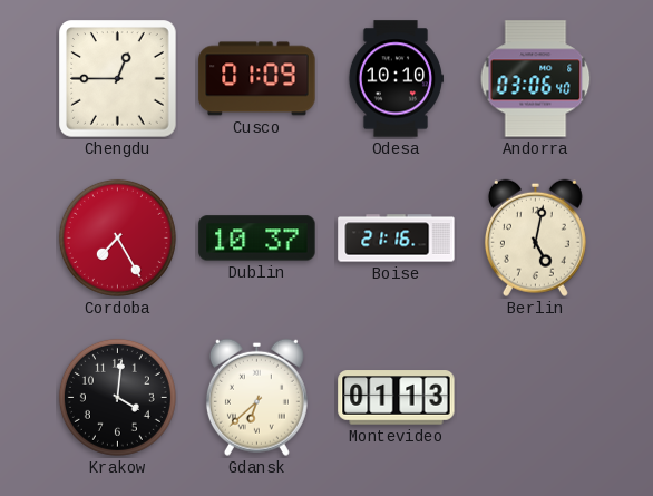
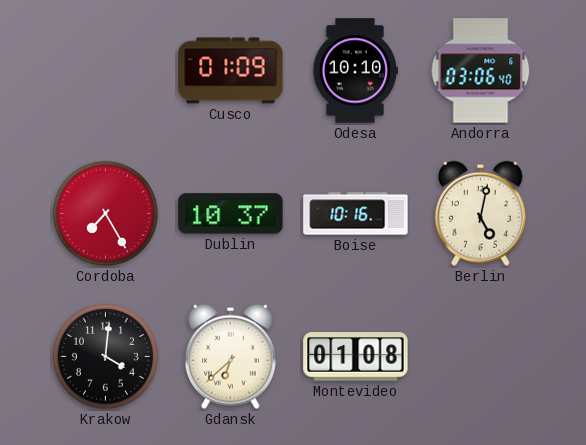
Chengdu: 12:45 -> none
Boise: 21:16 -> 10:16
Montevideo: 01:13 -> 01:08
